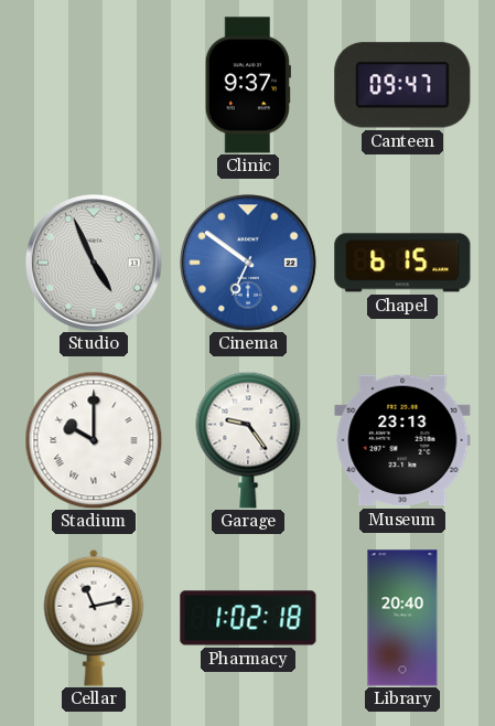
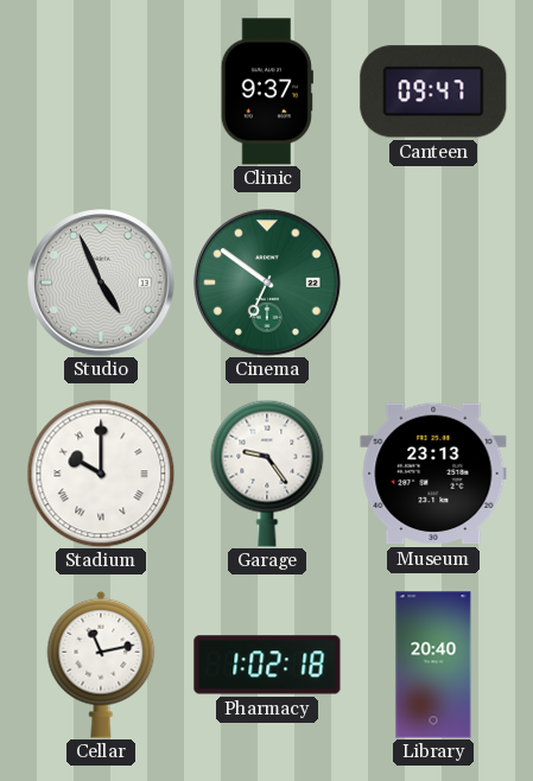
Cinema dial: blue -> green
Chapel: 6:15 -> none
